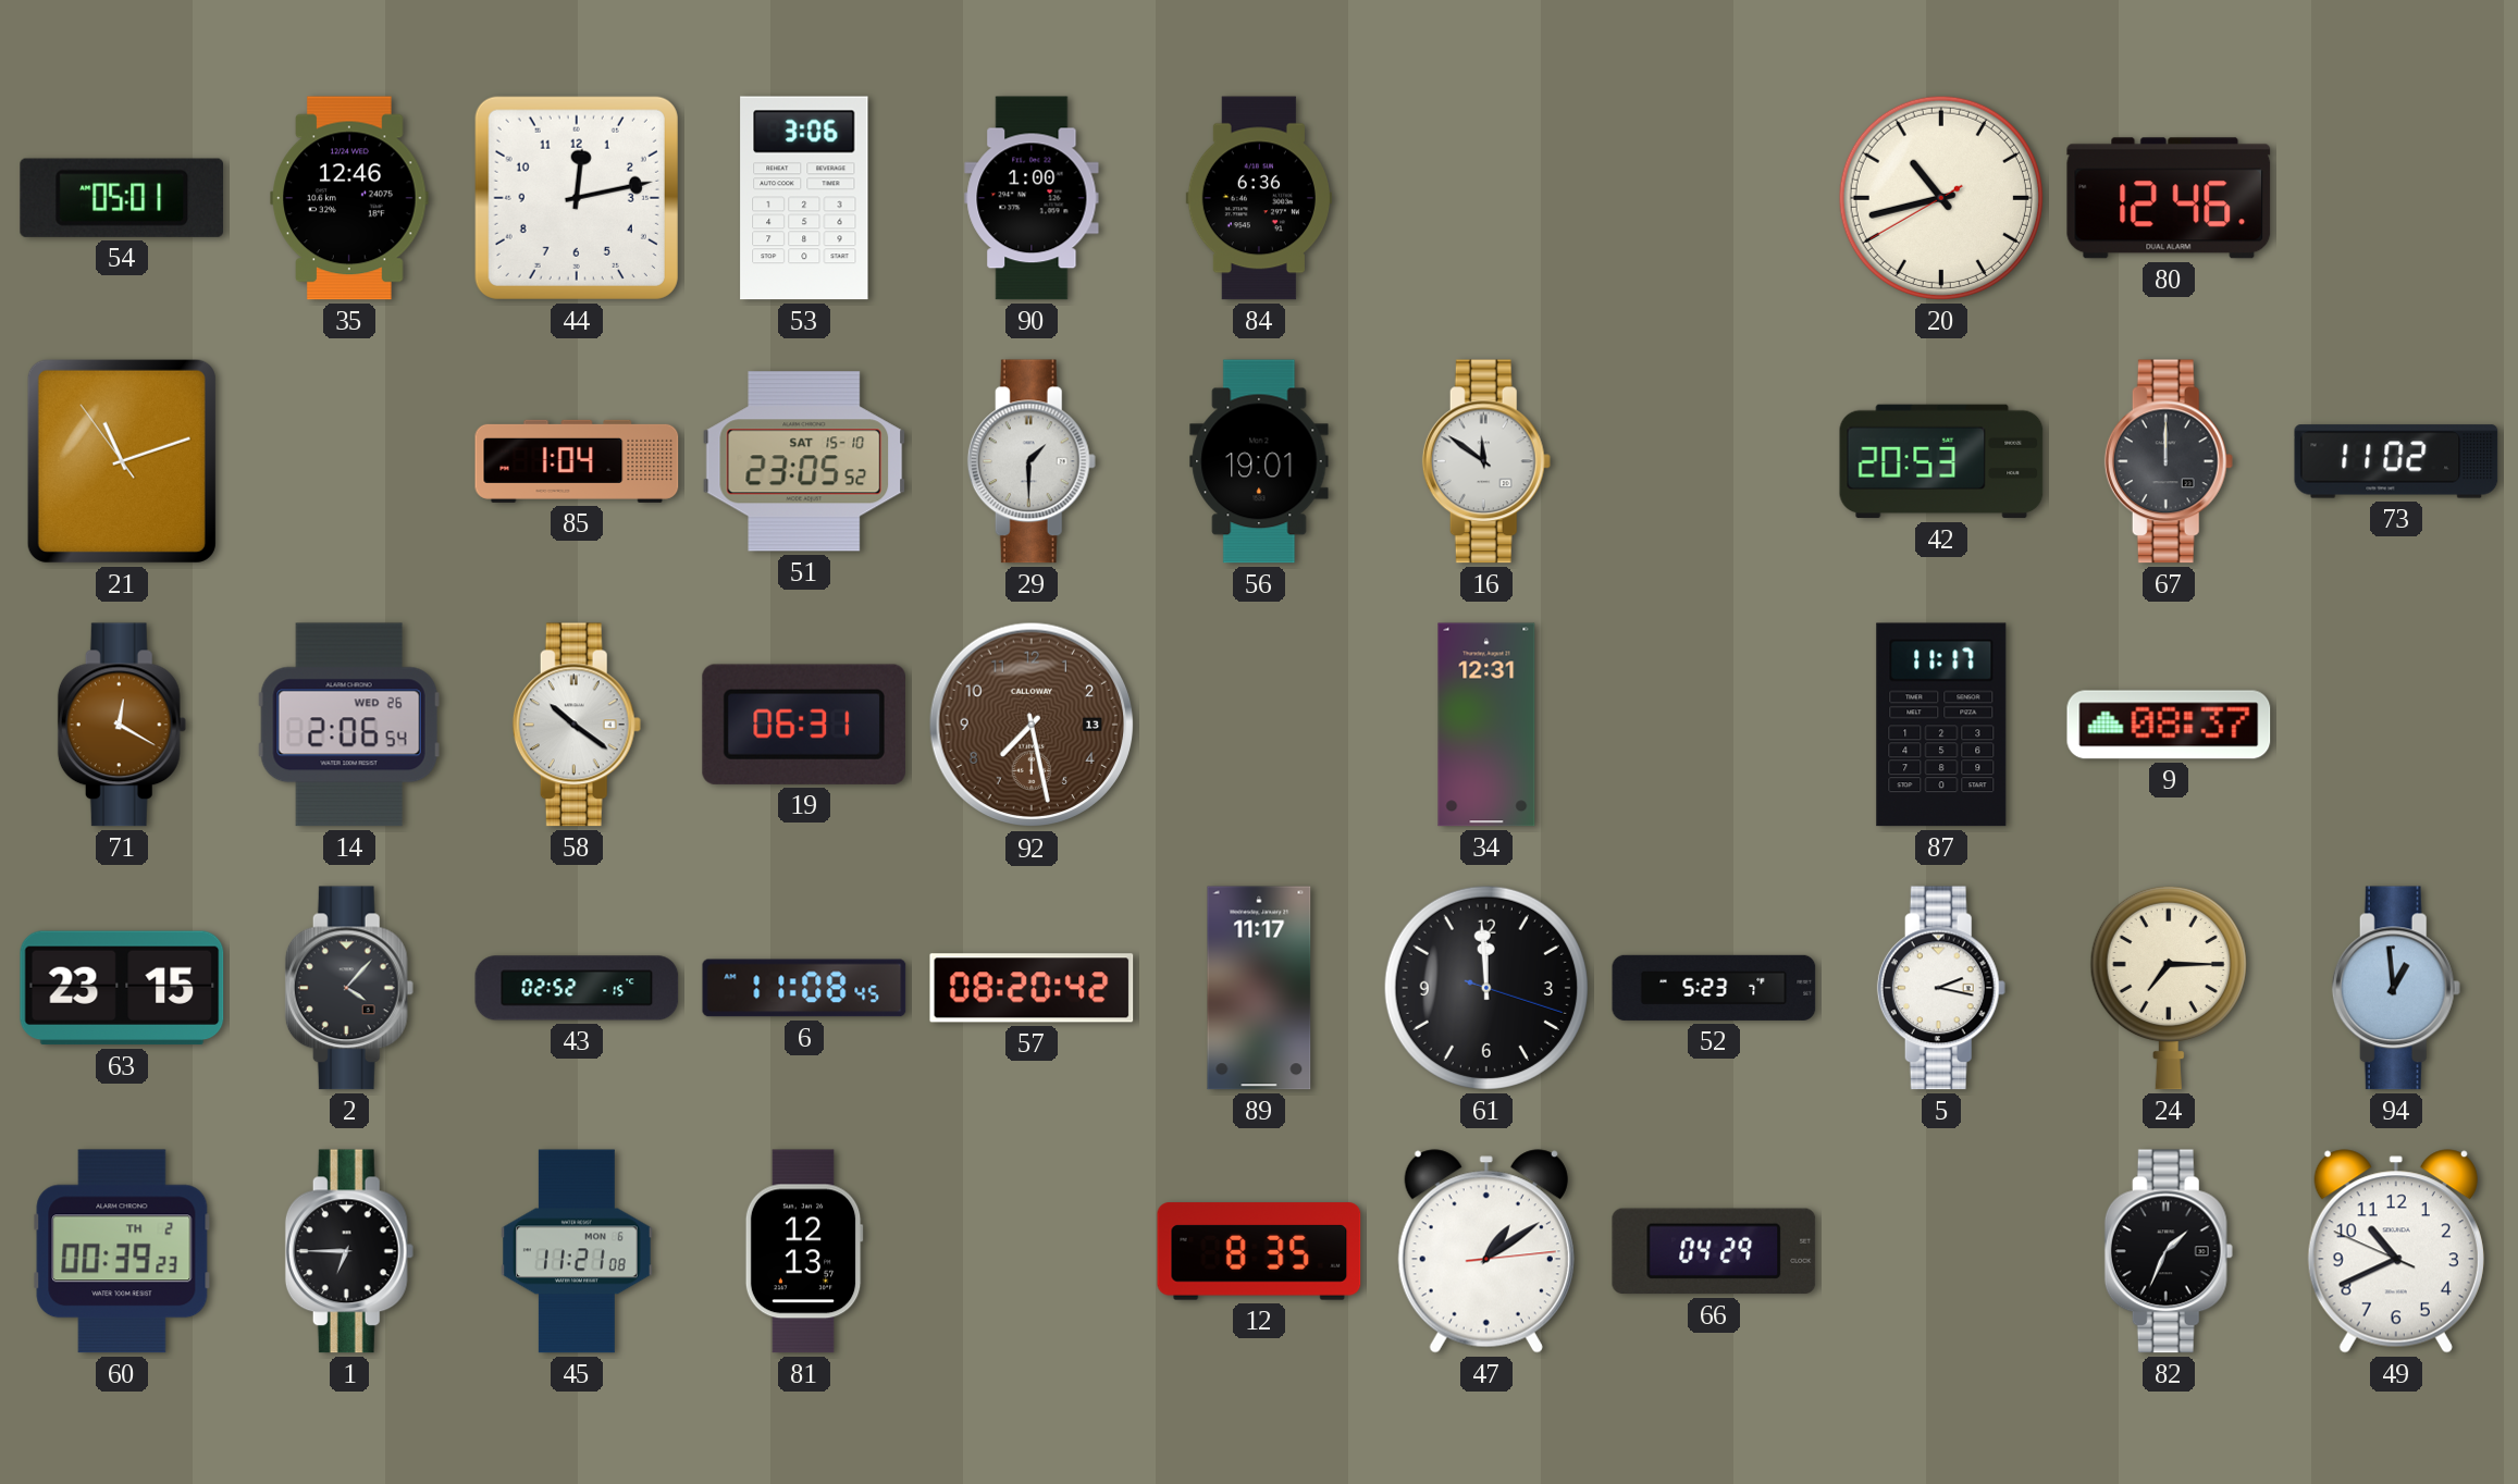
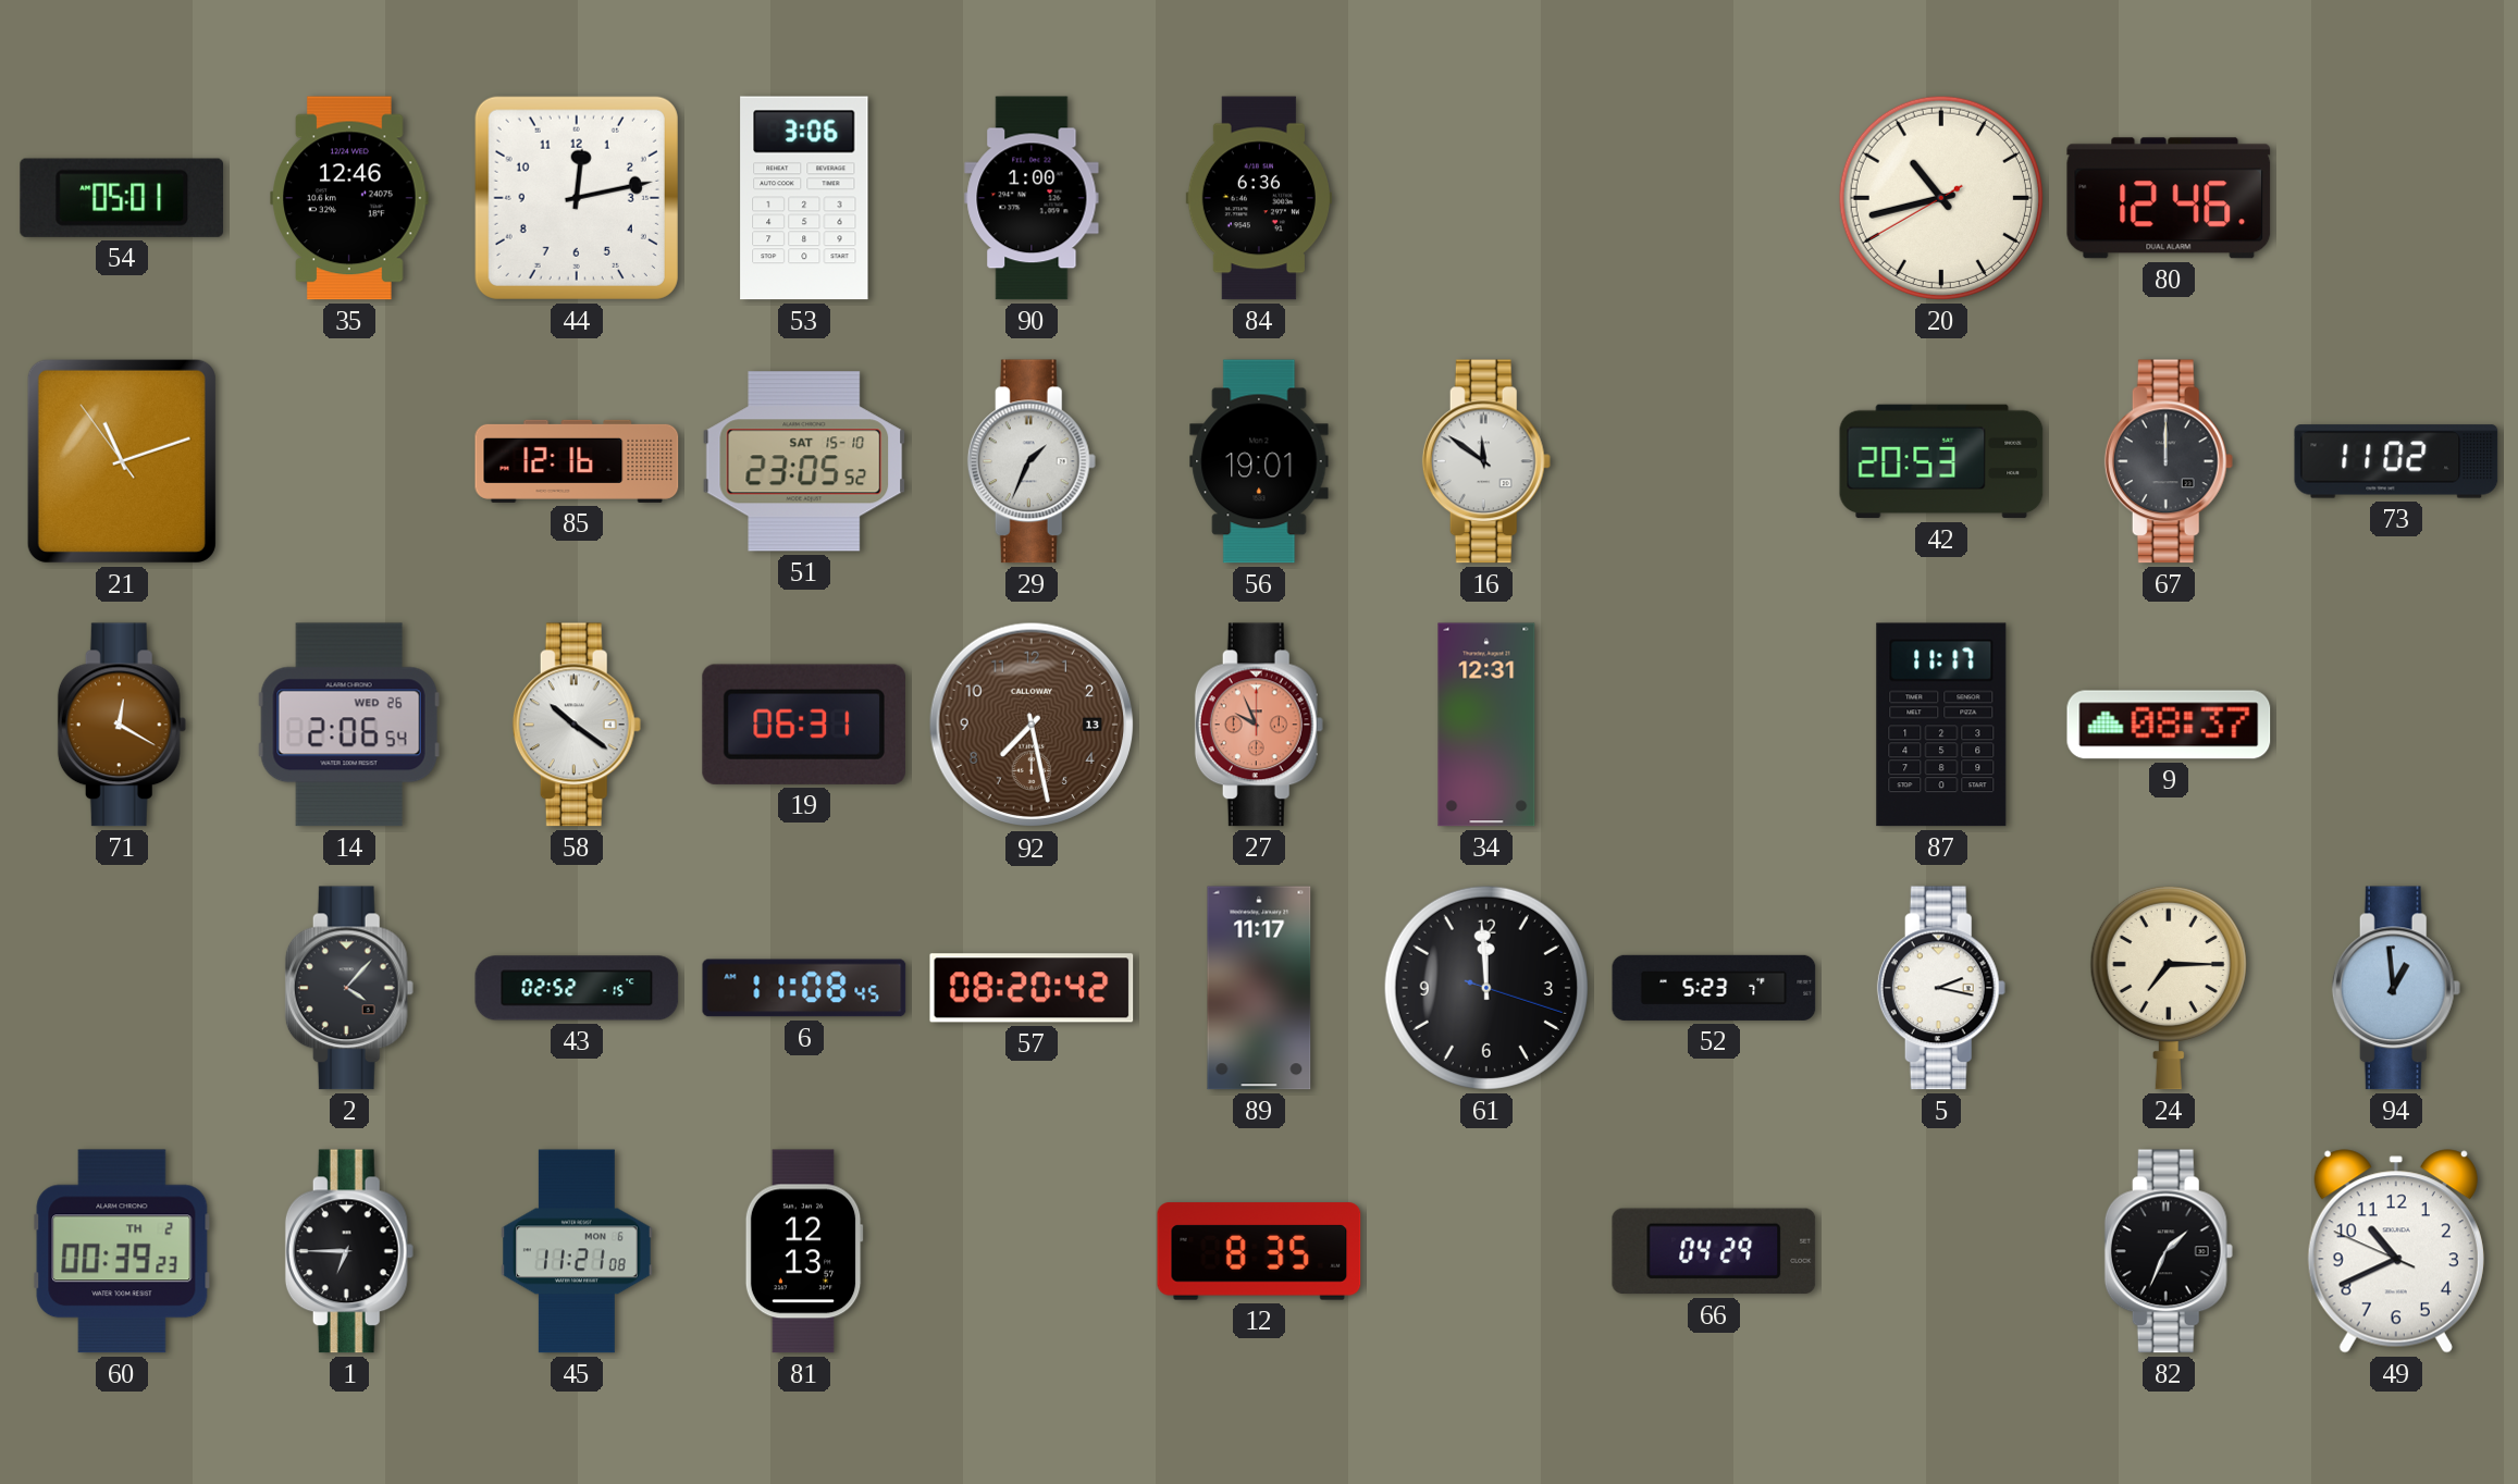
85: 1:04 -> 12:16
29: 1:30 -> 1:34
27: none -> 9:56
63: 23:15 -> none
47: 1:09 -> none
